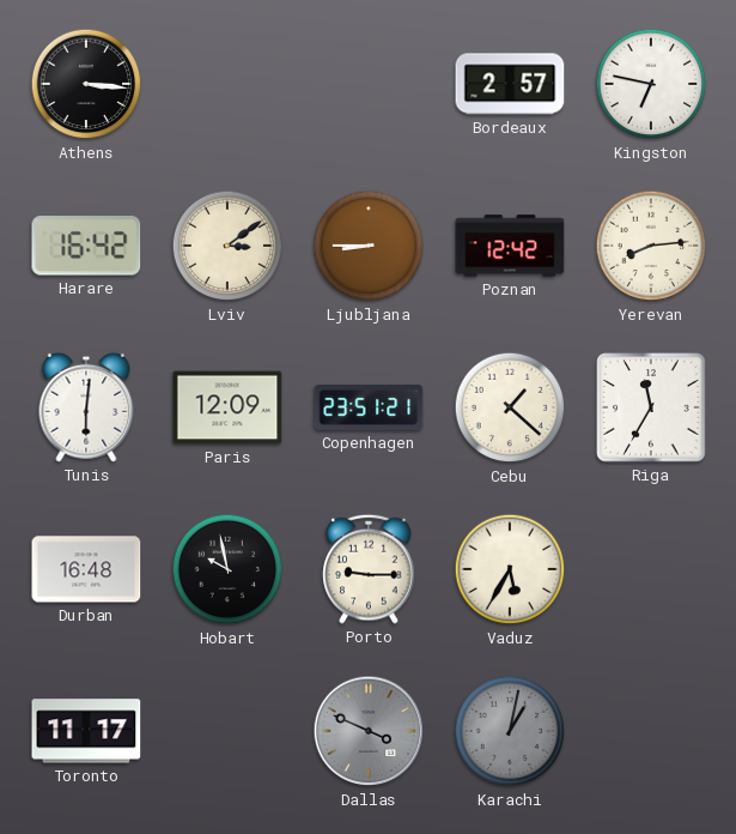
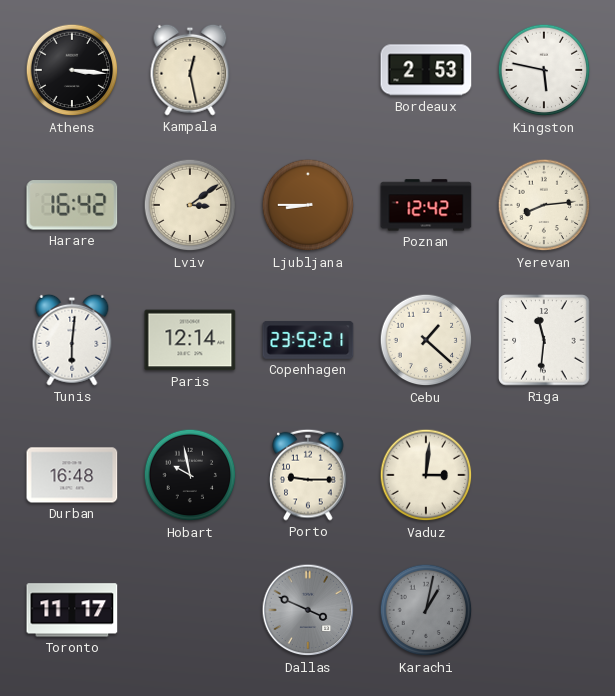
Kampala: none -> 12:28
Bordeaux: 2:57 -> 2:53
Kingston: 6:47 -> 5:47
Paris: 12:09 -> 12:14
Copenhagen: 23:51 -> 23:52
Riga: 11:35 -> 11:31
Vaduz: 5:35 -> 3:01
